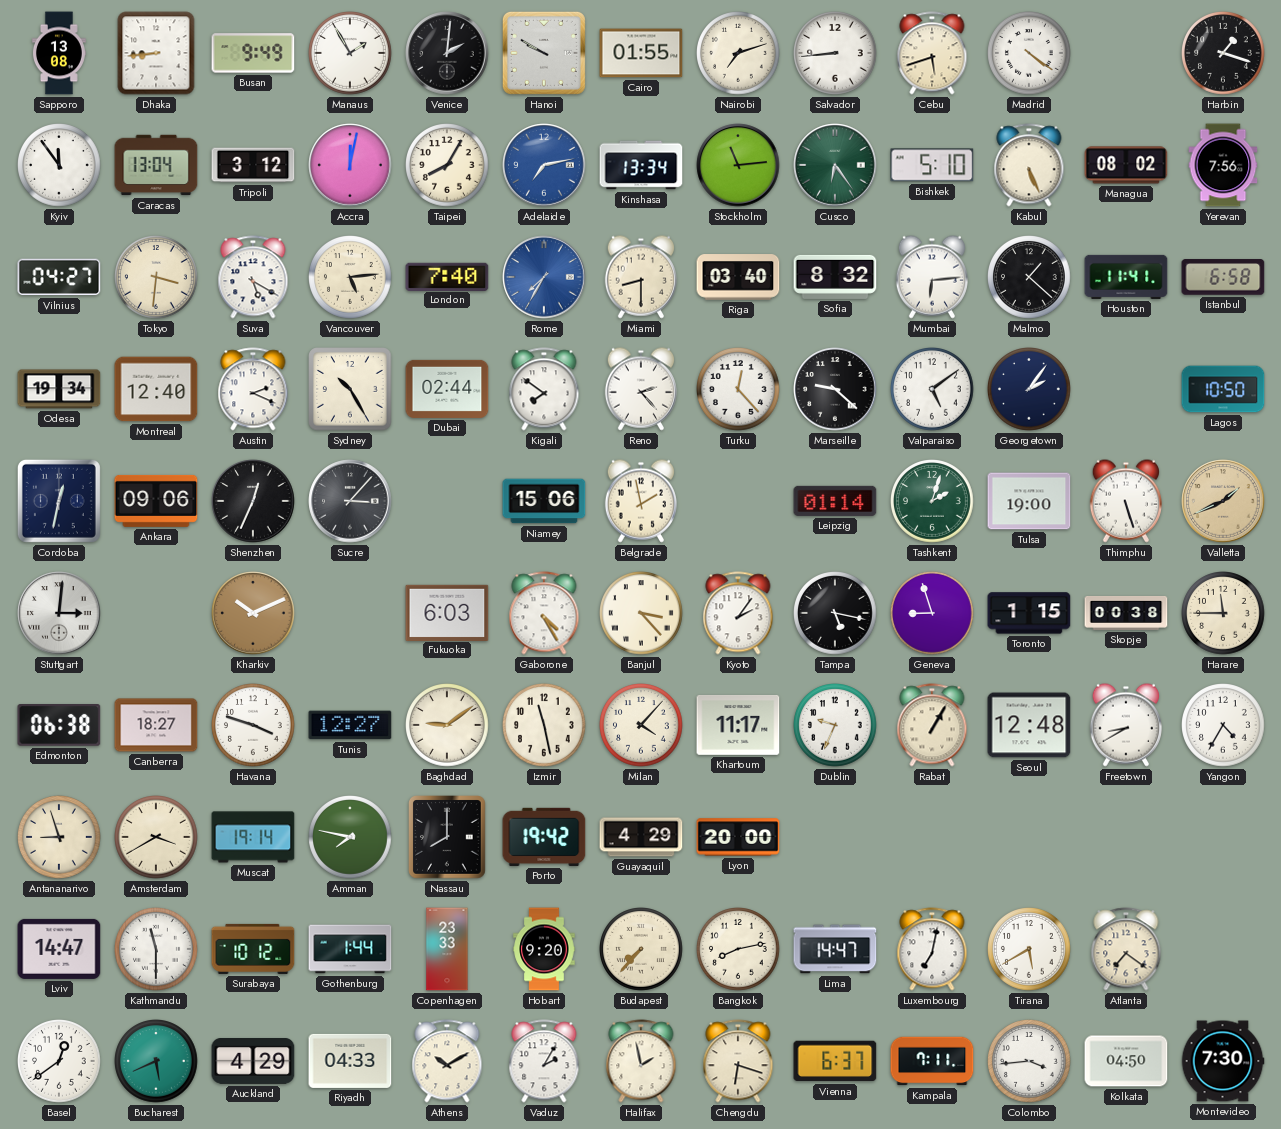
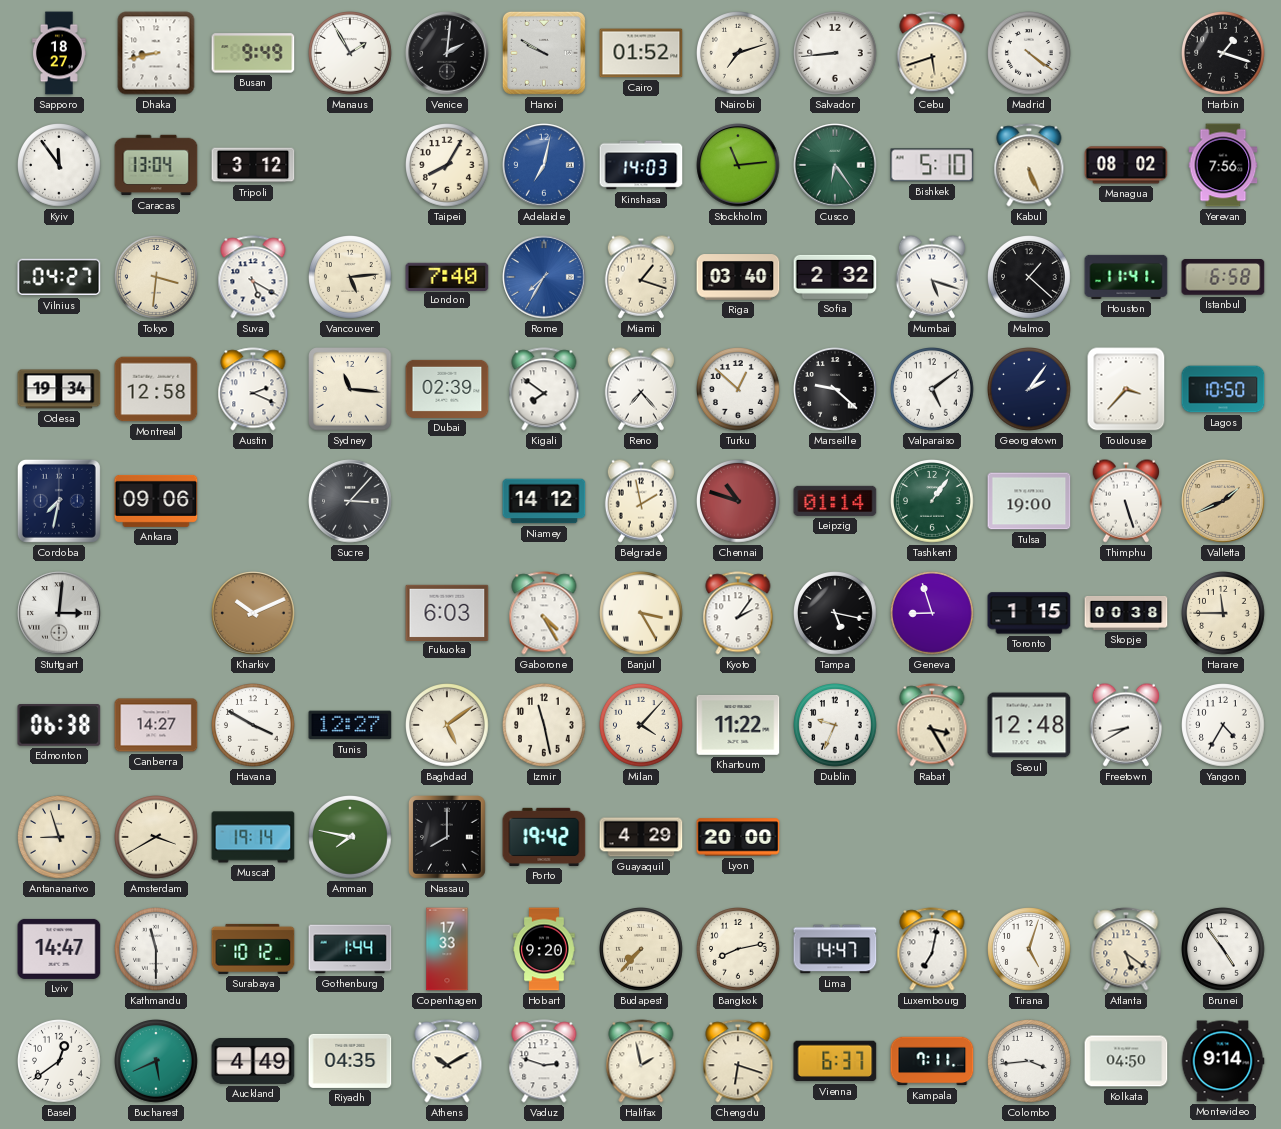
Sapporo: 13:08 -> 18:27
Dhaka: 8:44 -> 8:43
Cairo: 01:55 -> 01:52
Accra: 12:02 -> none
Adelaide: 7:13 -> 7:02
Kinshasa: 13:34 -> 14:03
Miami: 8:30 -> 1:18
Sofia: 8:32 -> 2:32
Mumbai: 6:14 -> 5:18
Montreal: 12:40 -> 12:58
Sydney: 10:25 -> 11:16
Dubai: 02:44 -> 02:39
Reno: 2:23 -> 7:23
Turku: 12:23 -> 12:52
Toulouse: none -> 3:37
Cordoba: 12:32 -> 7:32
Shenzhen: 12:34 -> none
Niamey: 15:06 -> 14:12
Chennai: none -> 10:48
Tashkent: 2:03 -> 1:06
Banjul: 3:23 -> 3:25
Canberra: 18:27 -> 14:27
Havana: 3:48 -> 3:50
Baghdad: 9:09 -> 5:09
Khartoum: 11:17 -> 11:22
Rabat: 1:05 -> 3:25
Copenhagen: 23:33 -> 17:33
Tirana: 5:40 -> 5:03
Atlanta: 7:21 -> 5:21
Brunei: none -> 4:54
Auckland: 4:29 -> 4:49
Riyadh: 04:33 -> 04:35
Vaduz: 2:05 -> 2:48
Montevideo: 7:30 -> 9:14
